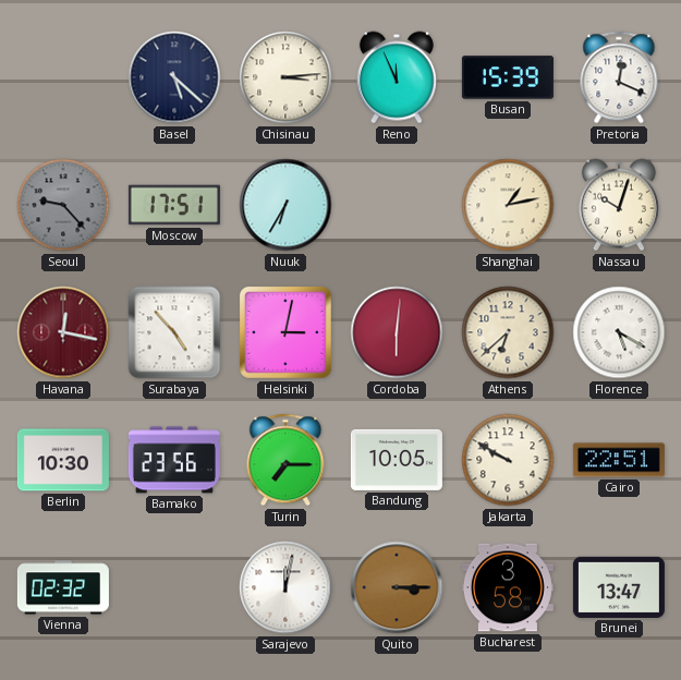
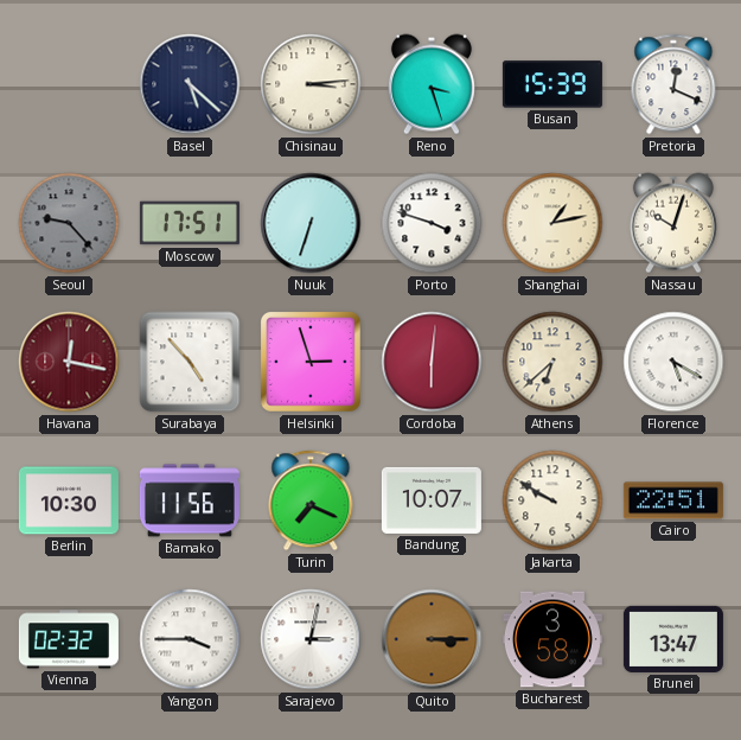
Reno: 11:56 -> 3:27
Nuuk: 6:35 -> 6:33
Porto: none -> 3:48
Helsinki: 3:02 -> 2:57
Bamako: 23:56 -> 11:56
Turin: 7:15 -> 7:19
Bandung: 10:05 -> 10:07
Yangon: none -> 3:45
Sarajevo: 12:02 -> 3:02
